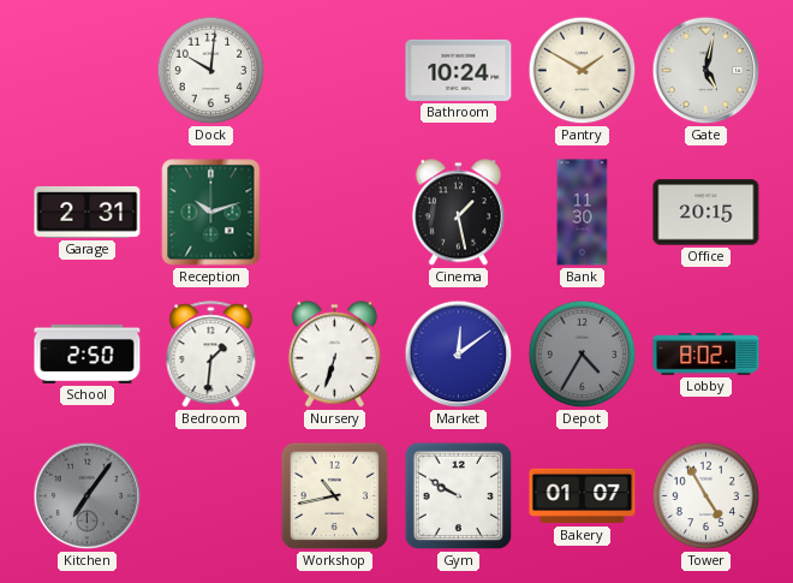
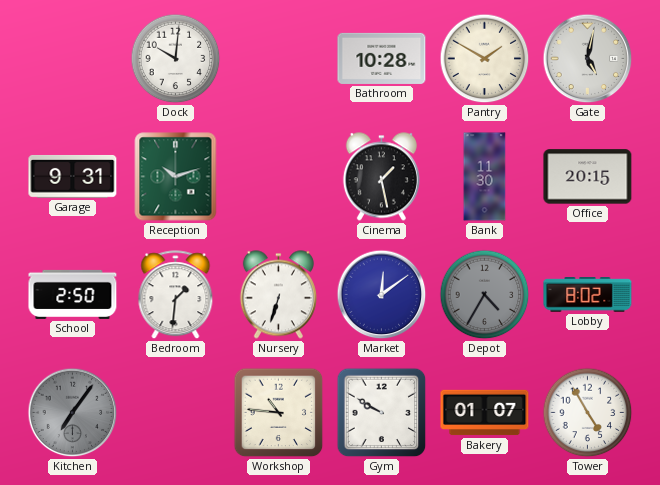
Bathroom: 10:24 -> 10:28
Garage: 2:31 -> 9:31
Workshop: 10:43 -> 10:46
